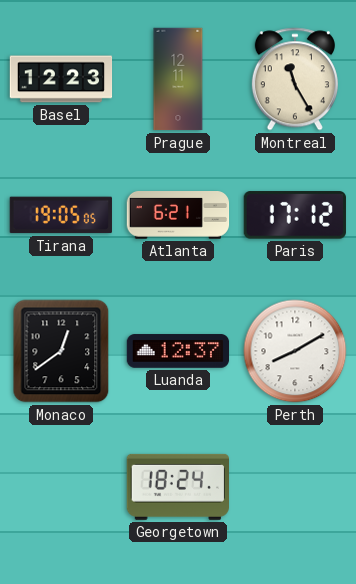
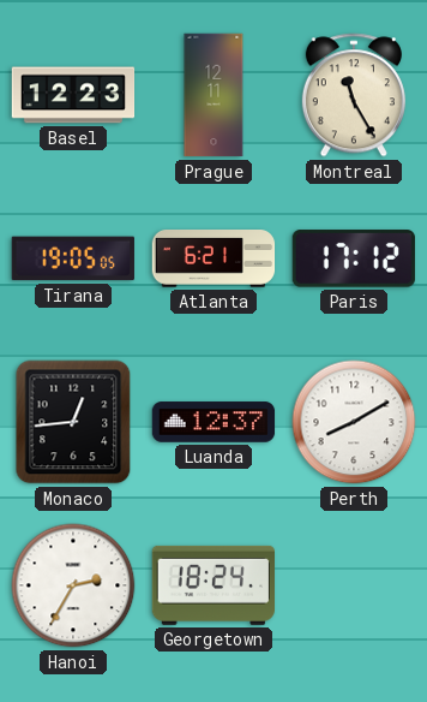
Monaco: 12:39 -> 12:44
Hanoi: none -> 2:35
